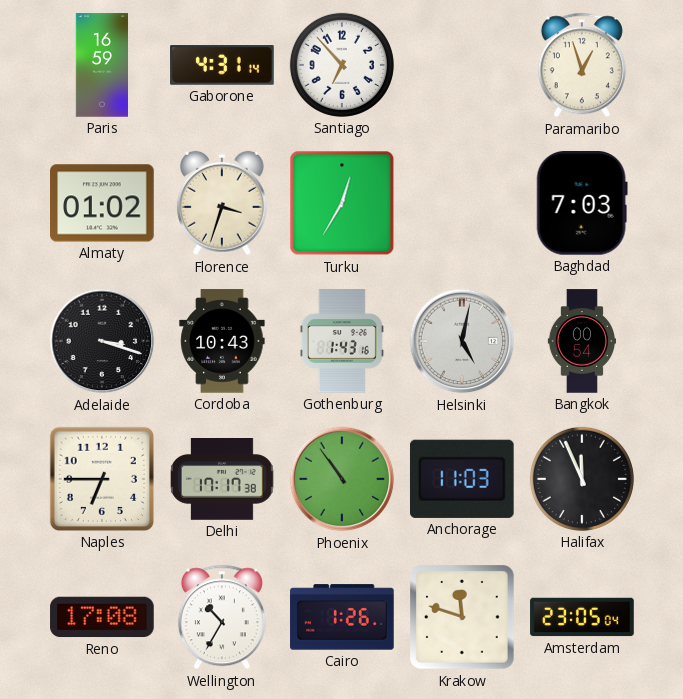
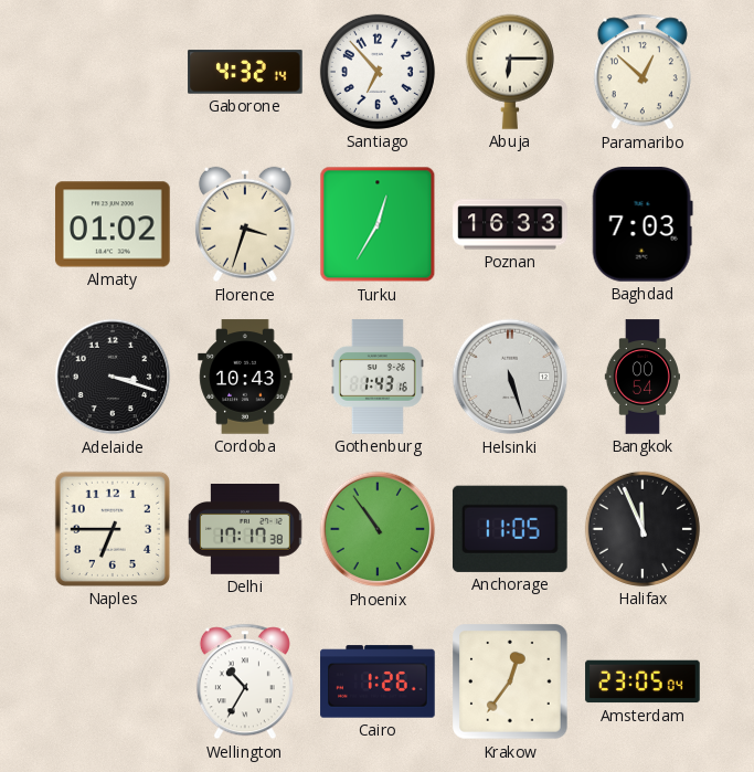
Paris: 16:59 -> none
Gaborone: 4:31 -> 4:32
Abuja: none -> 6:15
Paramaribo: 12:57 -> 12:52
Poznan: none -> 16:33
Helsinki: 5:02 -> 5:27
Anchorage: 11:03 -> 11:05
Reno: 17:08 -> none
Krakow: 11:48 -> 12:36
